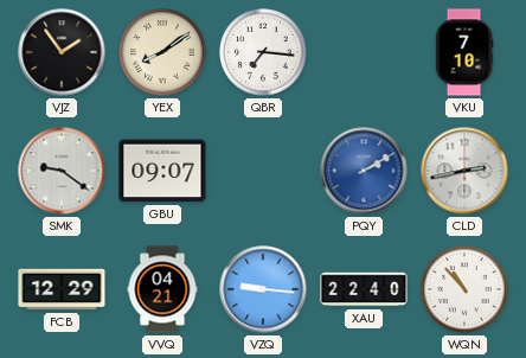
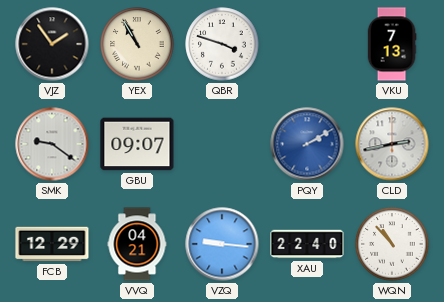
YEX: 8:09 -> 10:55
QBR: 7:16 -> 3:48
VKU: 7:10 -> 7:13
